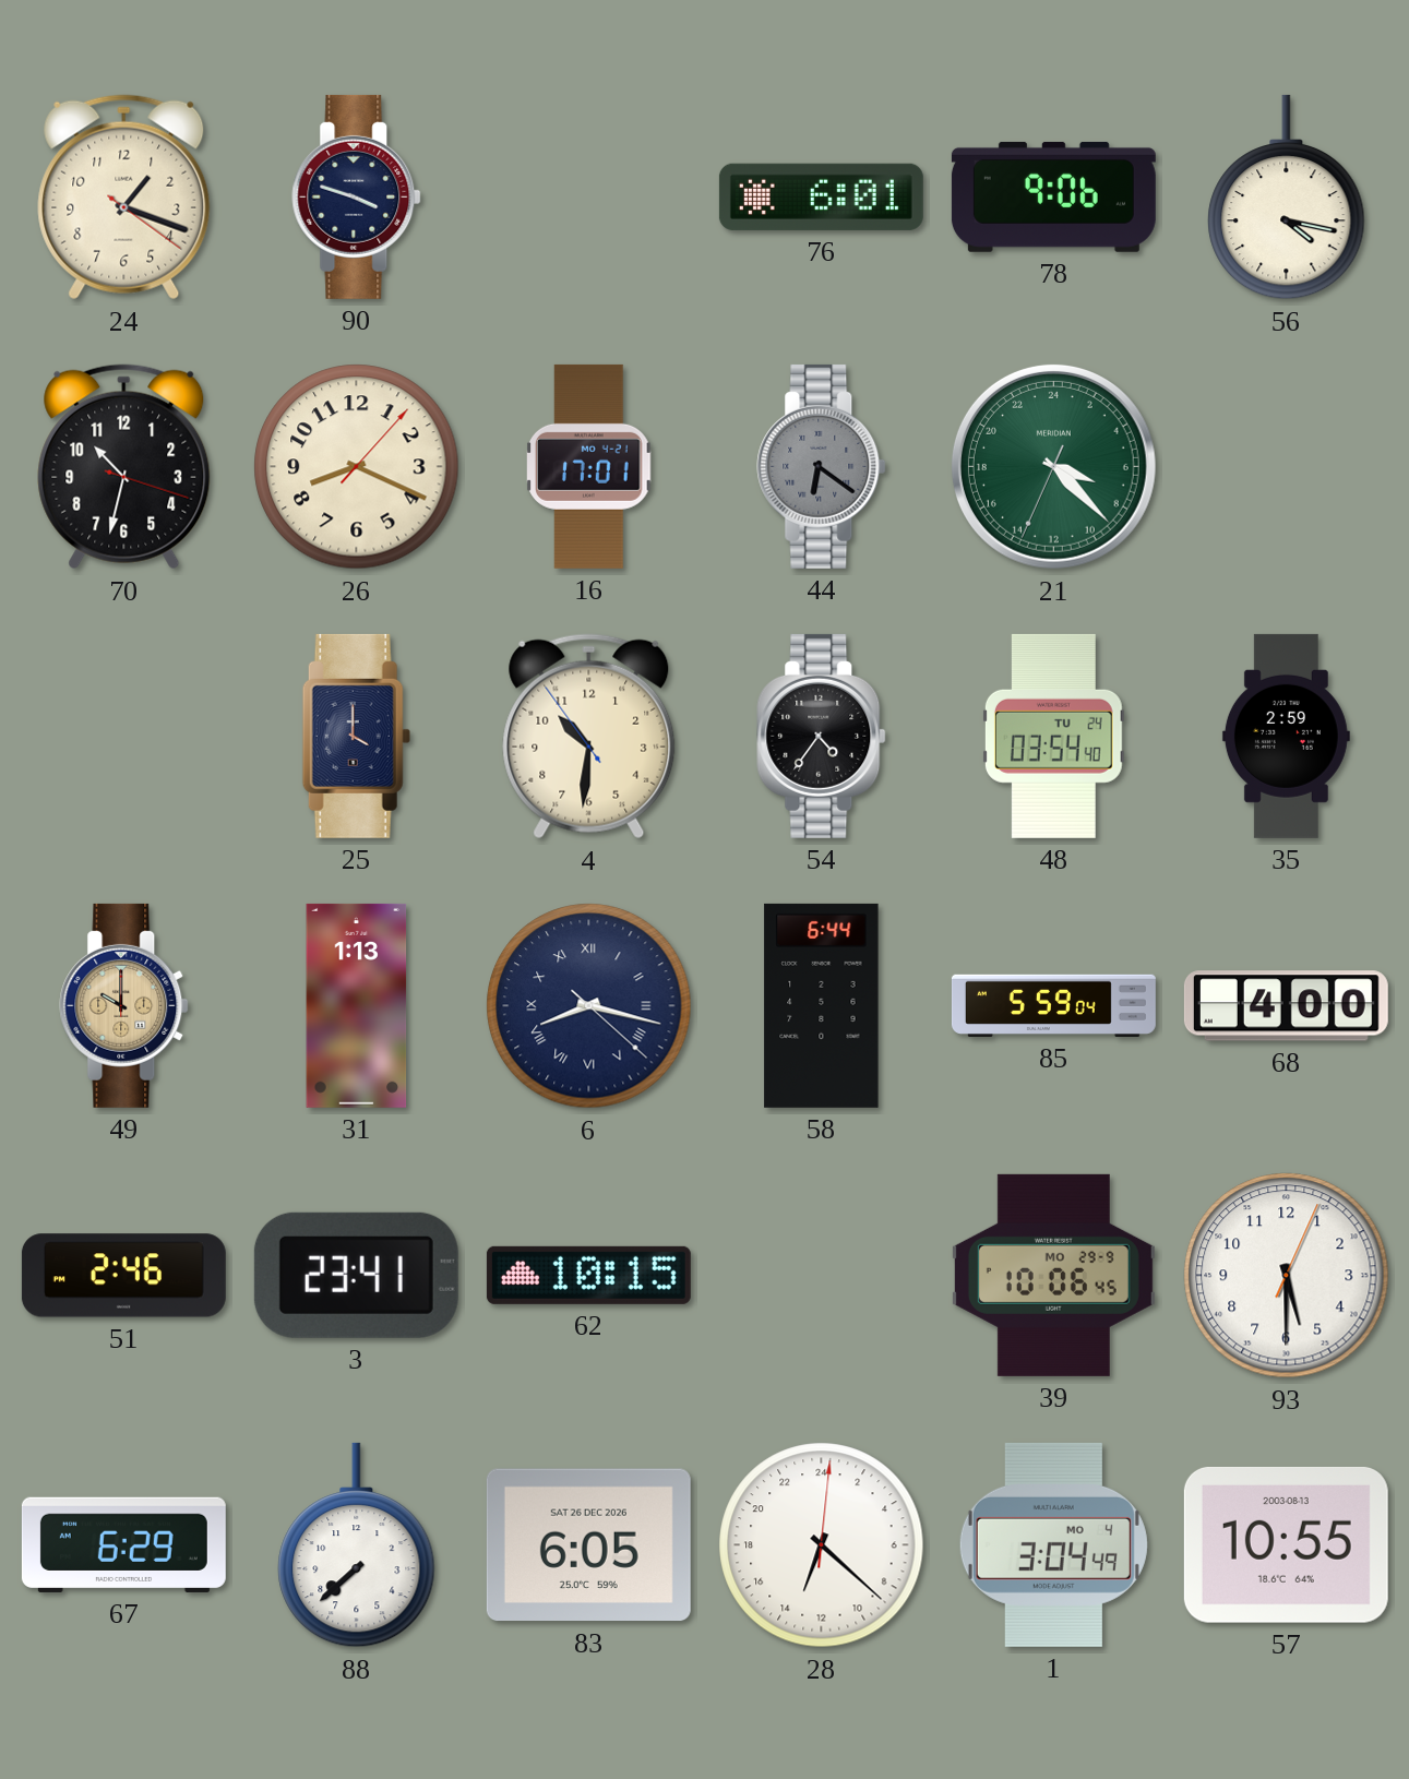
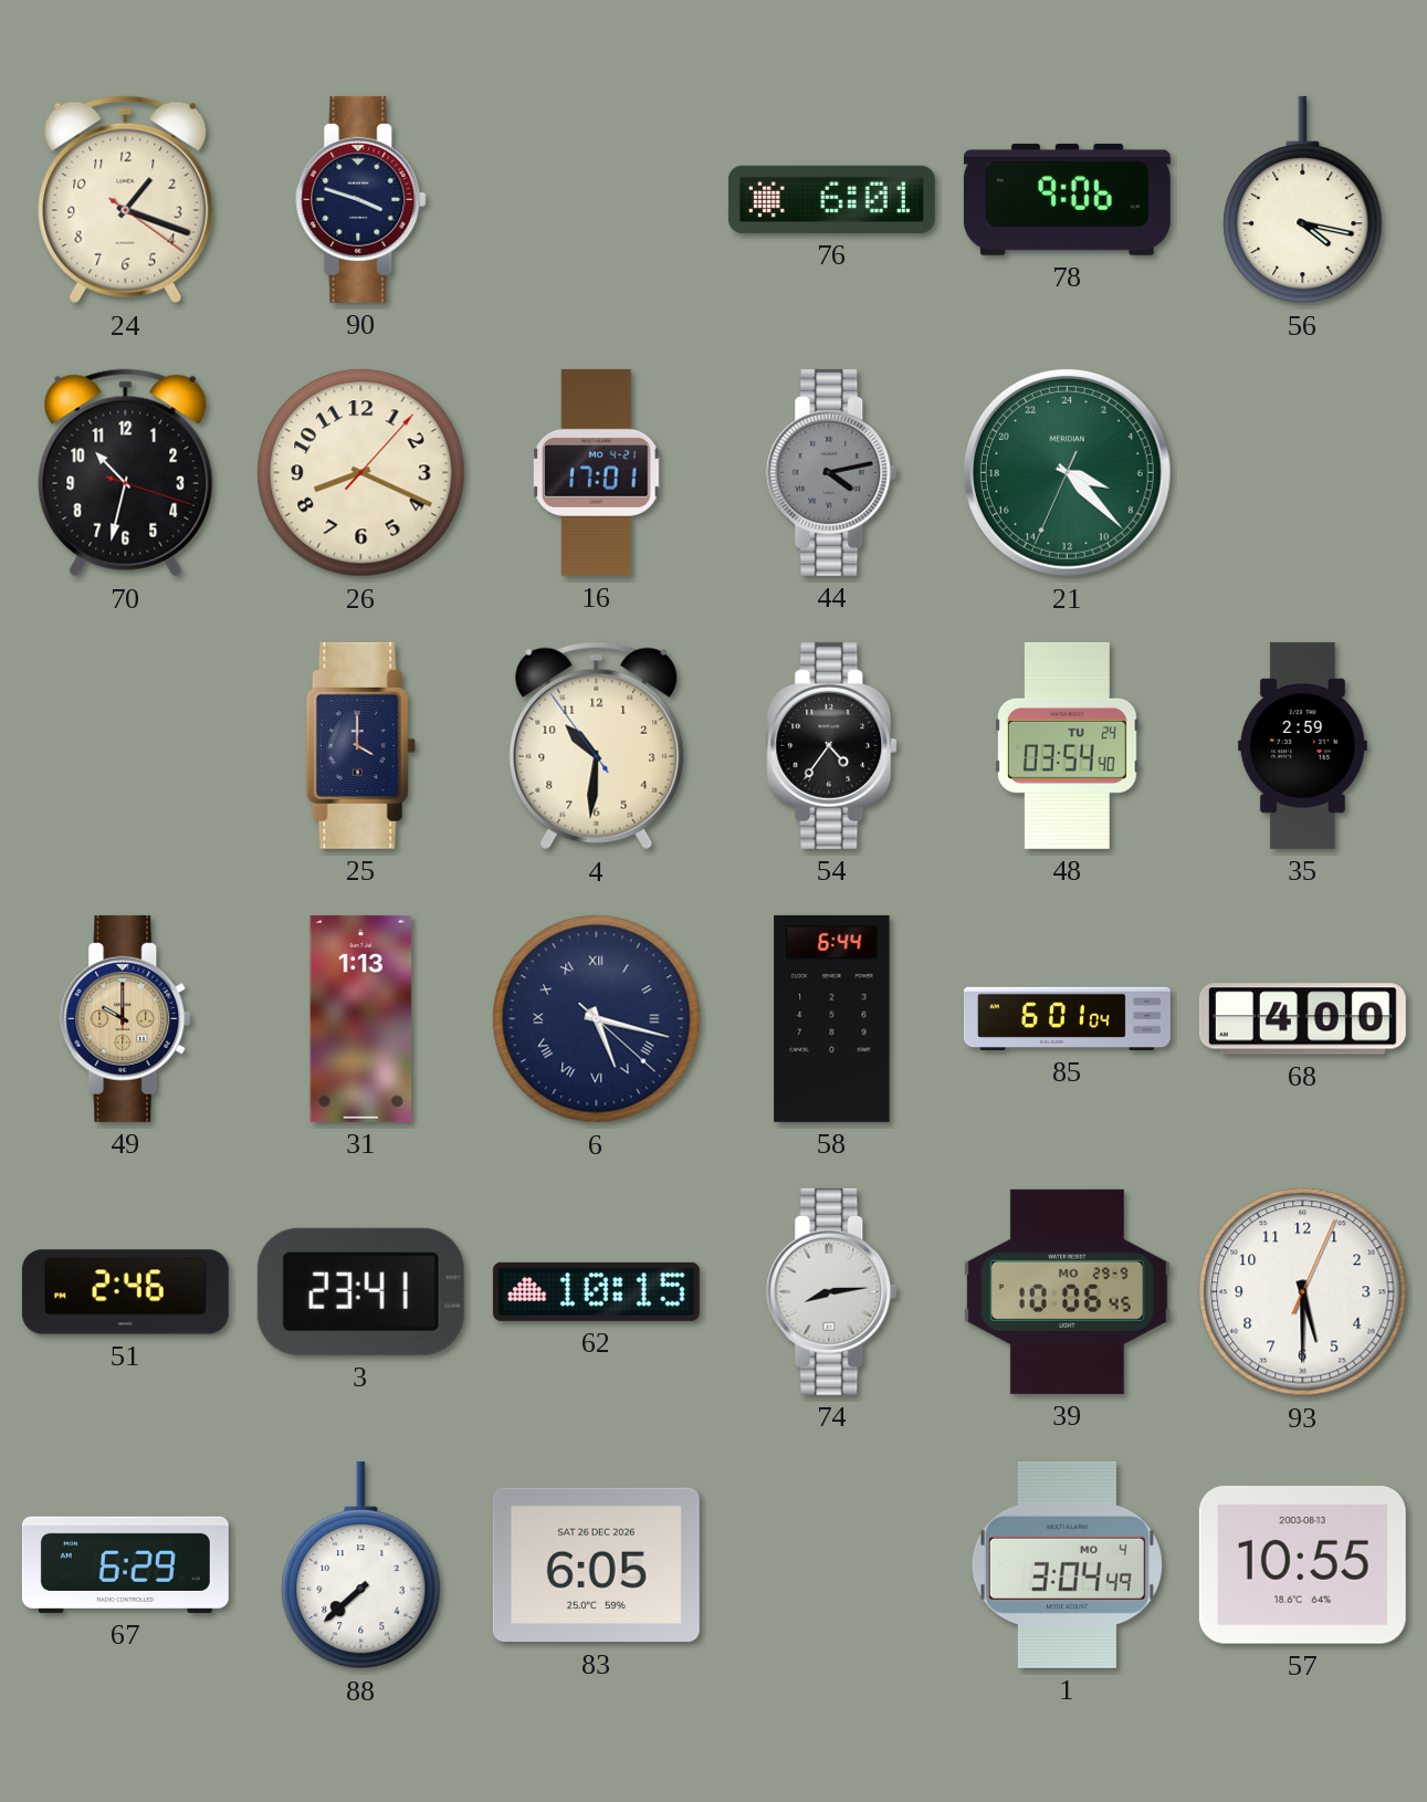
44: 6:21 -> 4:13
6: 8:17 -> 5:17
85: 5:59 -> 6:01
74: none -> 8:14
28: 13:22 -> none
